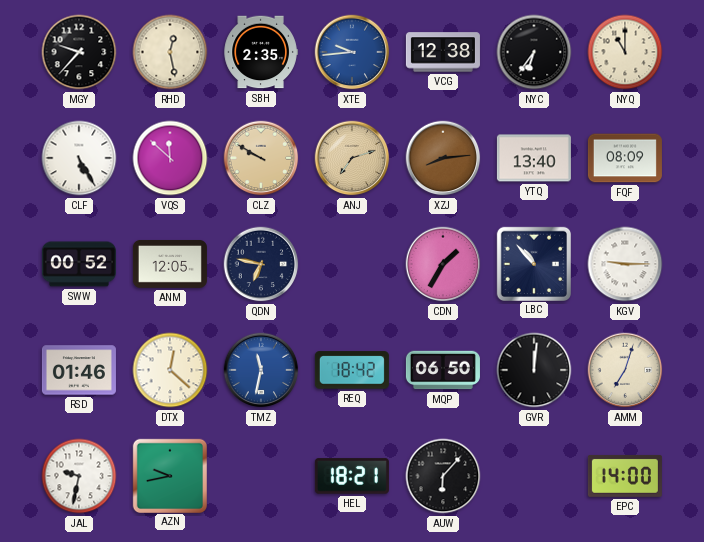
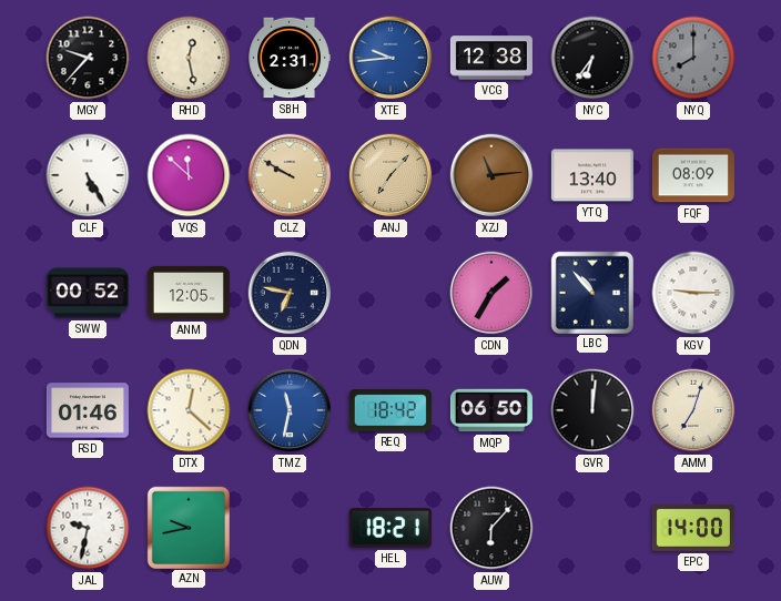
SBH: 2:35 -> 2:31
NYQ: 11:00 -> 8:00
NYQ dial: cream -> grey
ANJ: 7:12 -> 7:07
XZJ: 8:14 -> 11:14
